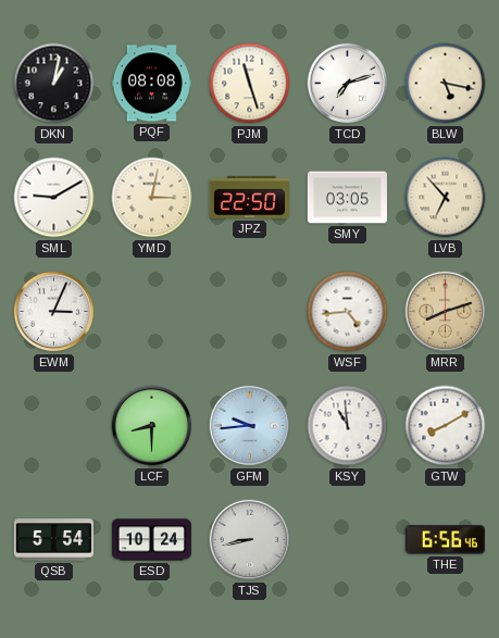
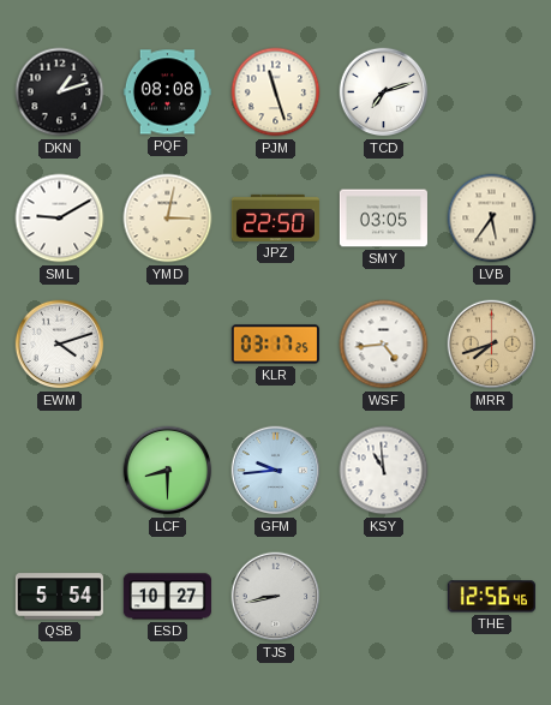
DKN: 1:02 -> 1:12
BLW: 5:17 -> none
LVB: 6:53 -> 5:36
EWM: 3:04 -> 4:12
KLR: none -> 03:17
MRR: 8:12 -> 7:42
GTW: 8:10 -> none
ESD: 10:24 -> 10:27
THE: 6:56 -> 12:56
